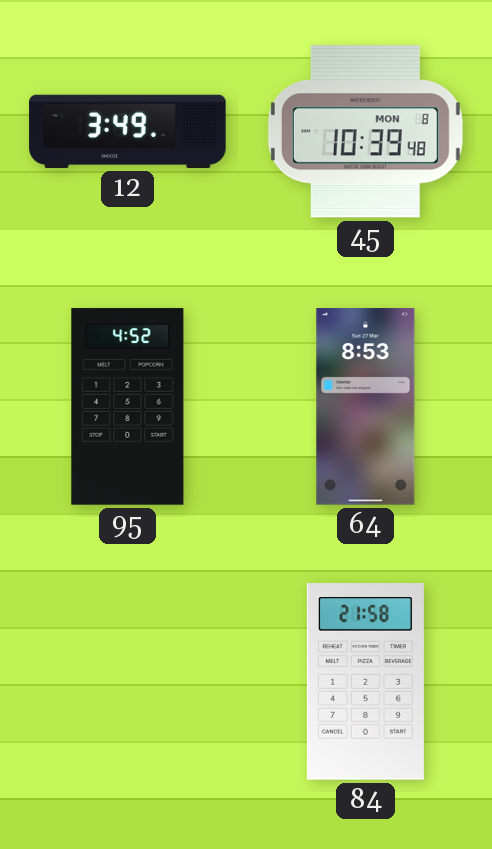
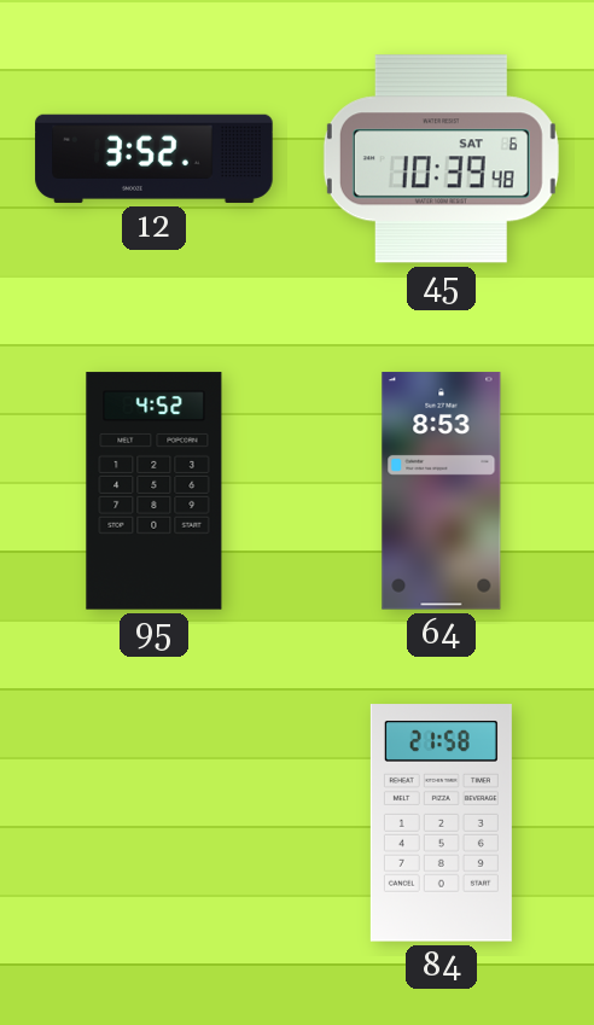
12: 3:49 -> 3:52
45 date: MON 8 -> SAT 6
